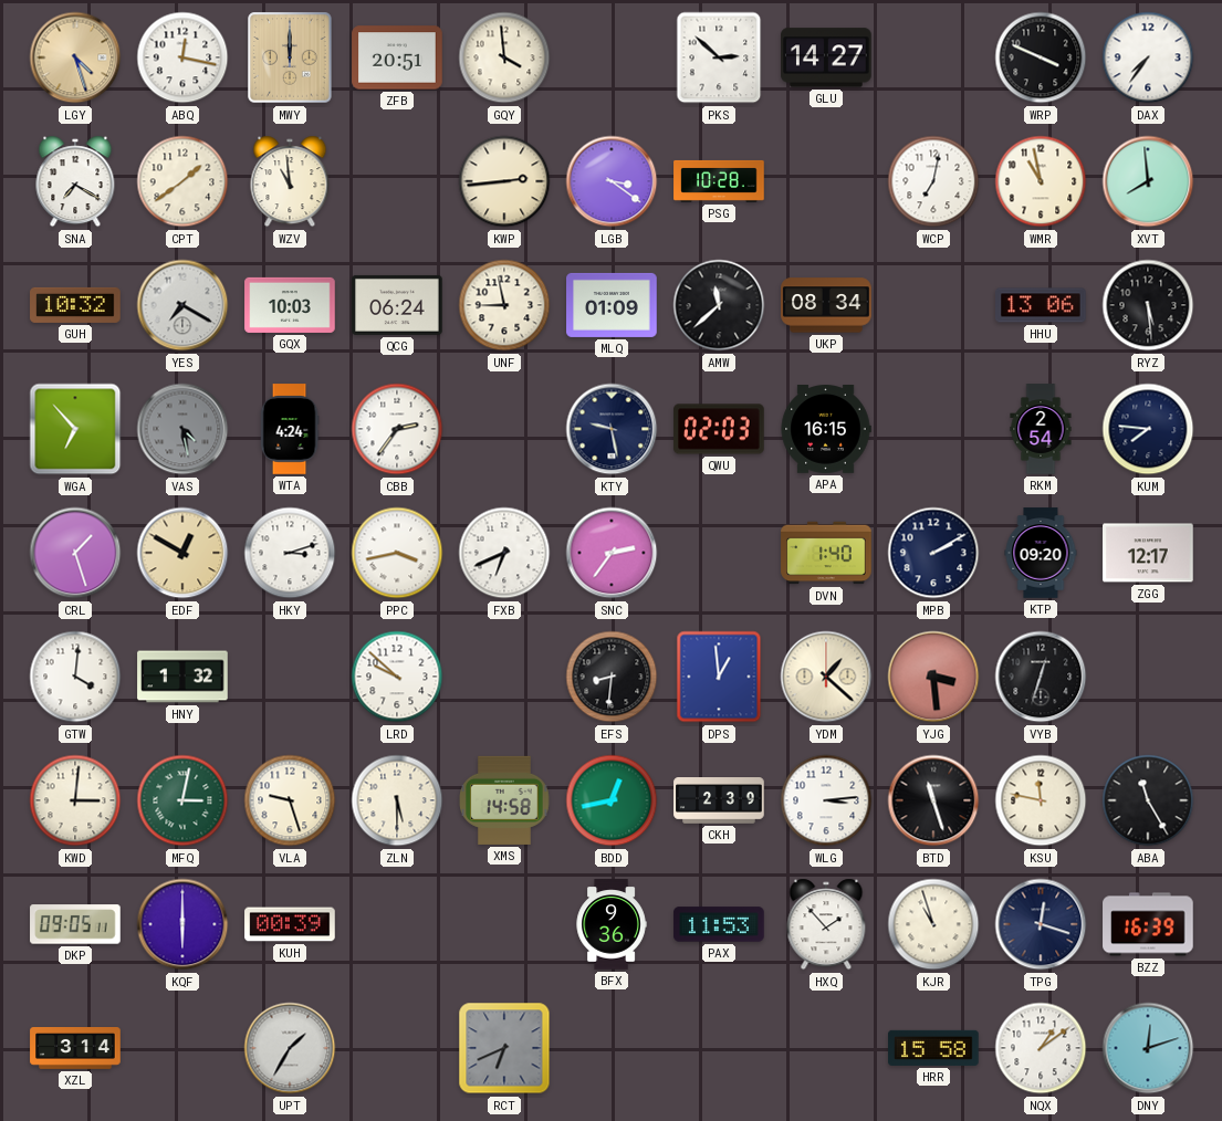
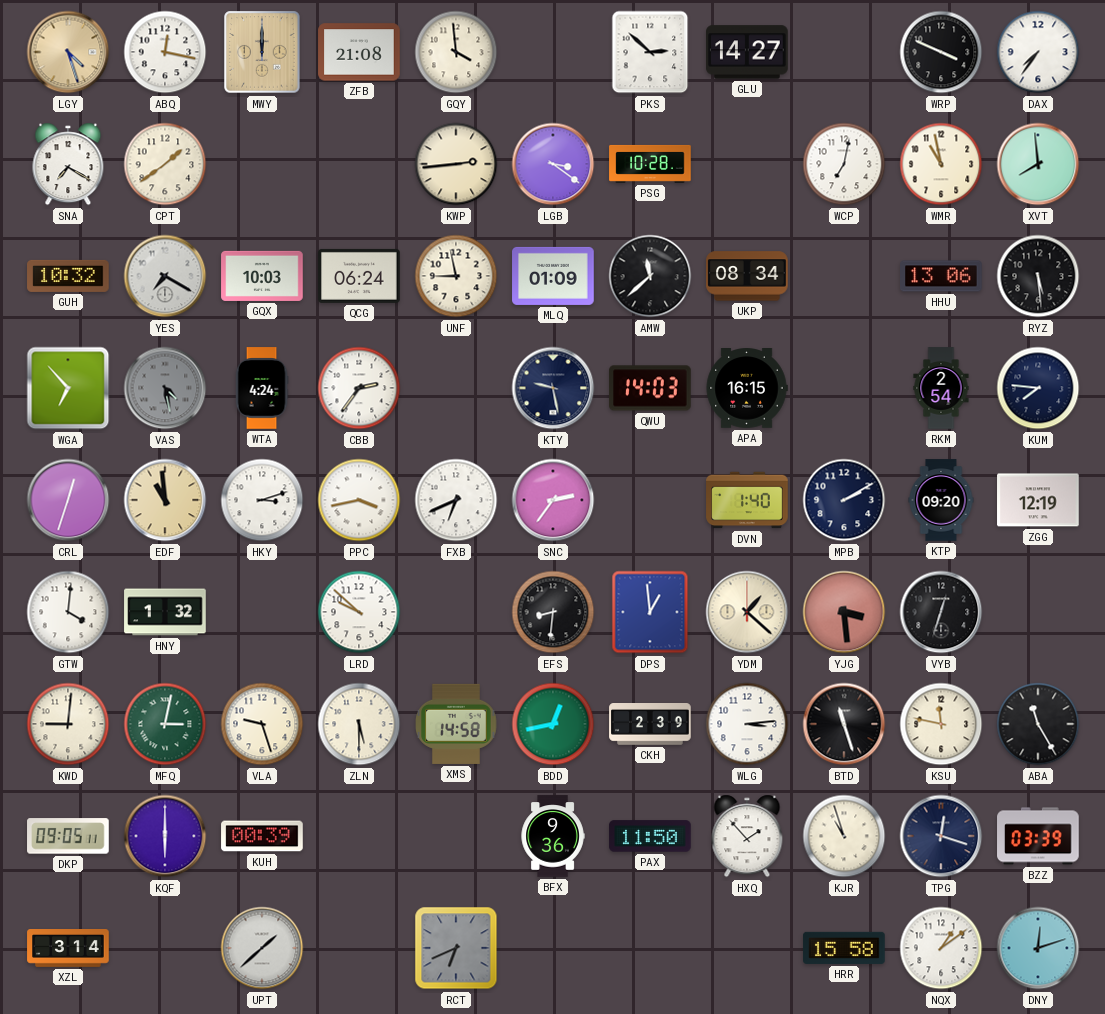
ZFB: 20:51 -> 21:08
WZV: 10:59 -> none
QWU: 02:03 -> 14:03
CRL: 1:27 -> 12:33
EDF: 12:50 -> 10:59
ZGG: 12:17 -> 12:19
KWD: 3:01 -> 9:01
PAX: 11:53 -> 11:50
BZZ: 16:39 -> 03:39
UPT: 1:35 -> 1:38
